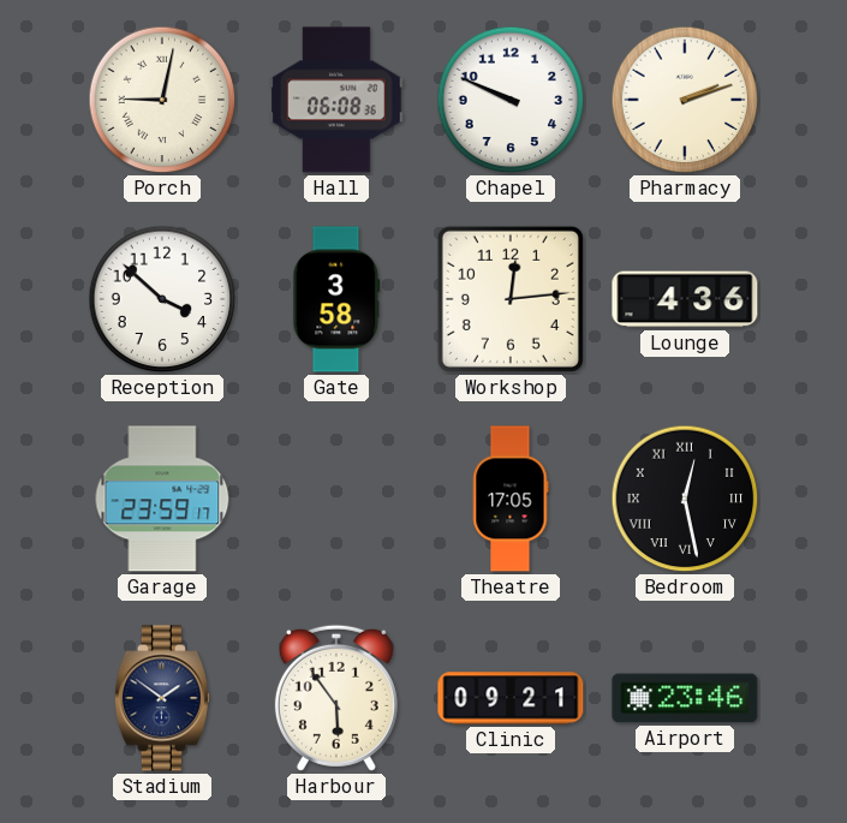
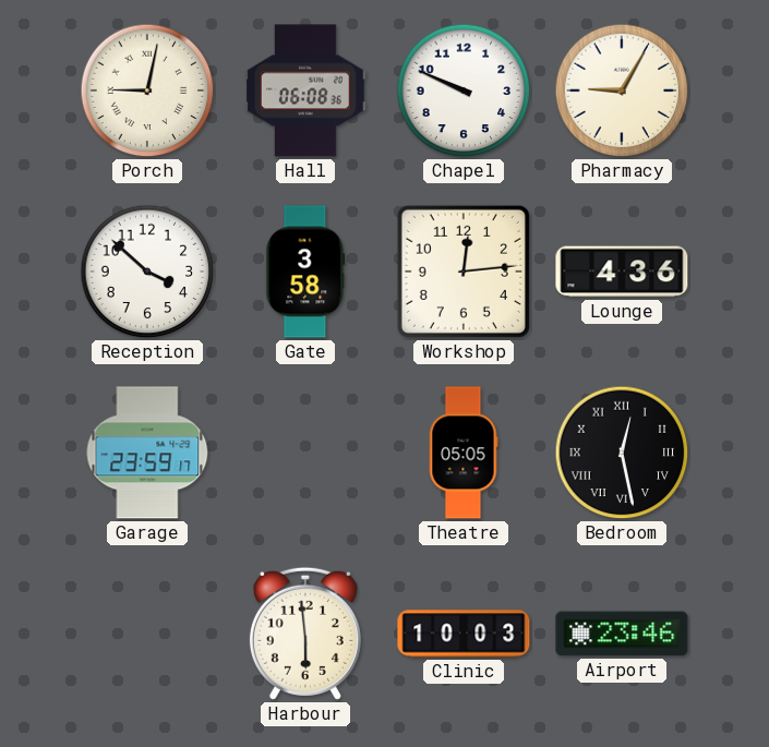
Pharmacy: 2:12 -> 9:05
Theatre: 17:05 -> 05:05
Stadium: 1:51 -> none
Harbour: 5:54 -> 5:59
Clinic: 09:21 -> 10:03
